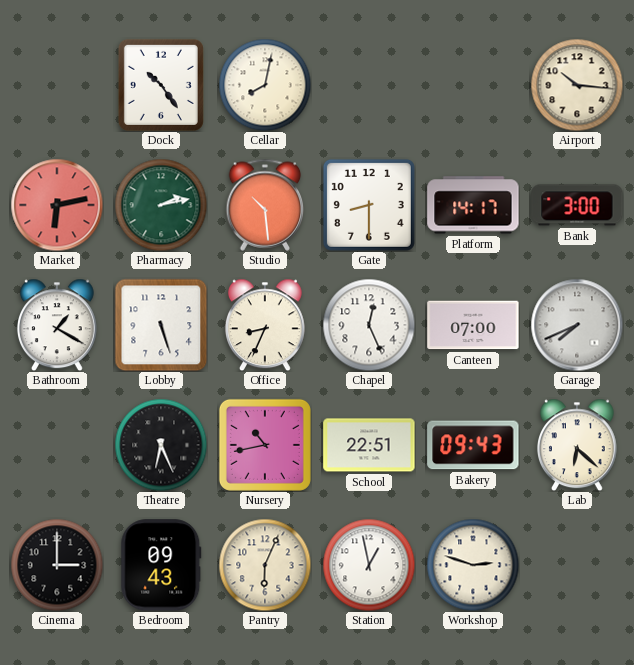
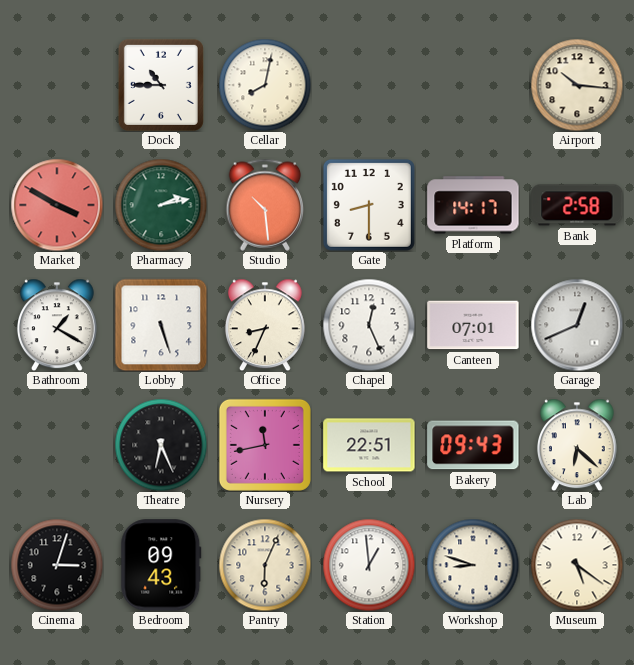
Dock: 10:24 -> 10:45
Market: 6:13 -> 3:50
Bank: 3:00 -> 2:58
Canteen: 07:00 -> 07:01
Garage: 7:41 -> 12:41
Nursery: 10:43 -> 11:43
Cinema: 3:00 -> 3:03
Station: 12:58 -> 12:59
Workshop: 2:48 -> 8:48
Museum: none -> 5:21
